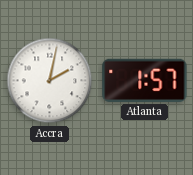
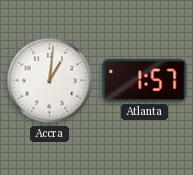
Accra: 2:02 -> 1:01
